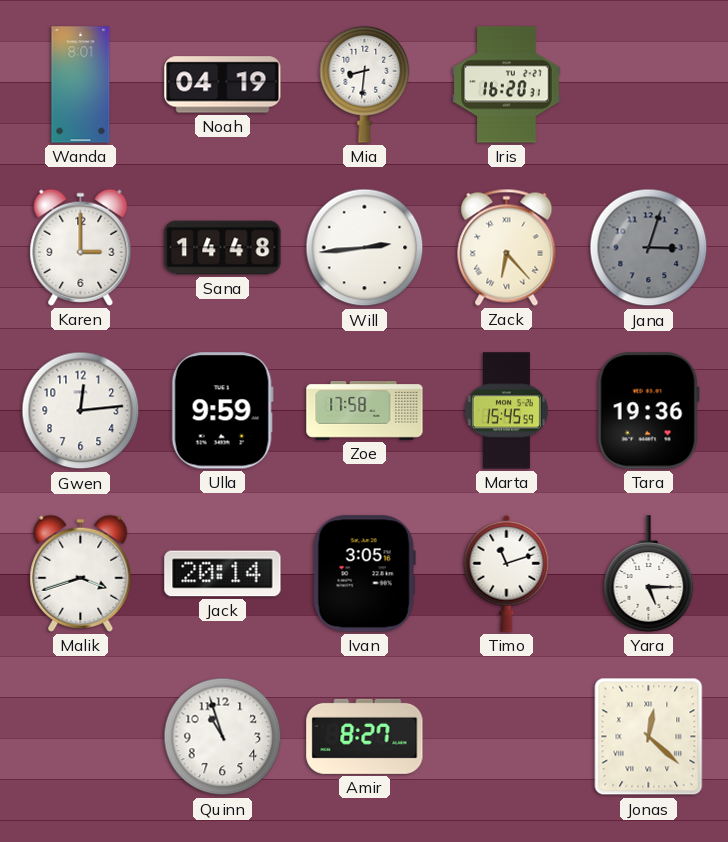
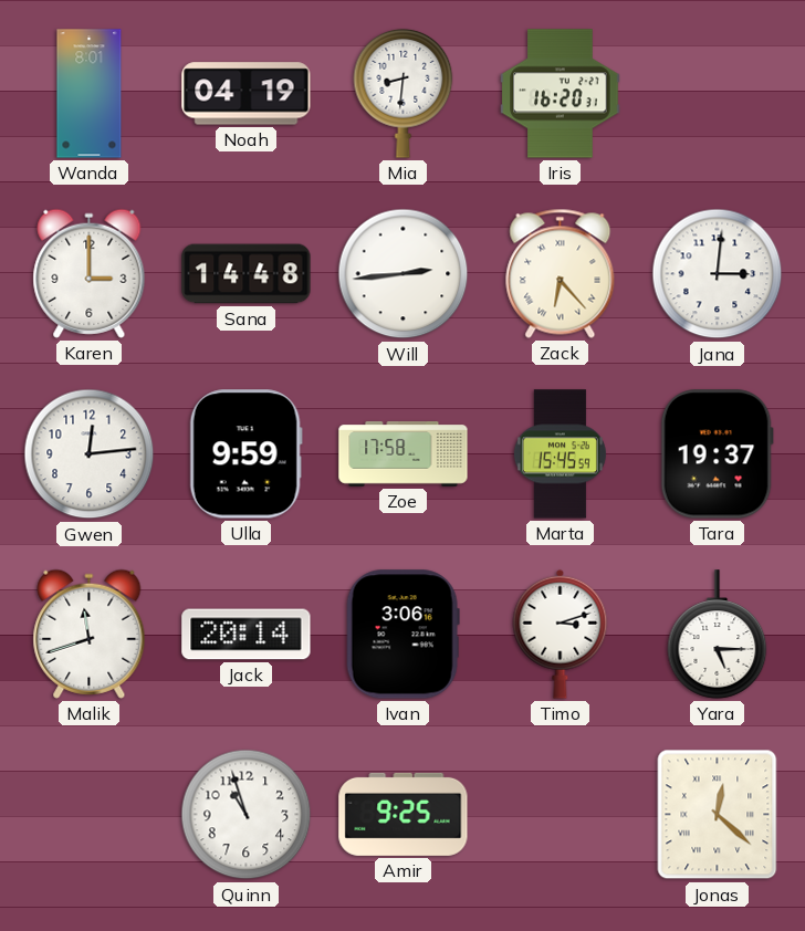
Jana: 3:03 -> 3:01
Jana dial: grey -> white
Tara: 19:36 -> 19:37
Malik: 3:42 -> 11:42
Ivan: 3:05 -> 3:06
Timo: 11:12 -> 3:12
Amir: 8:27 -> 9:25
